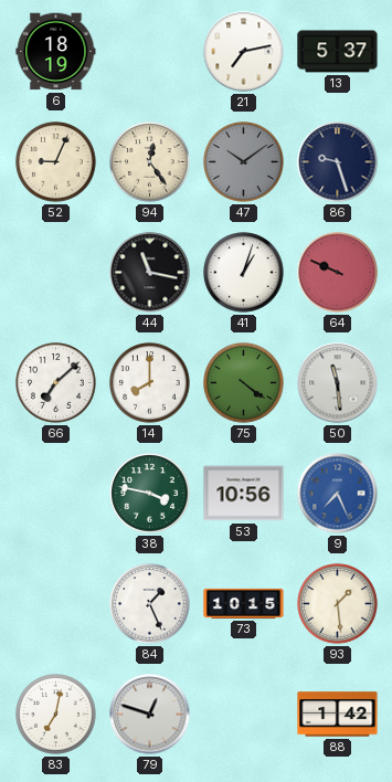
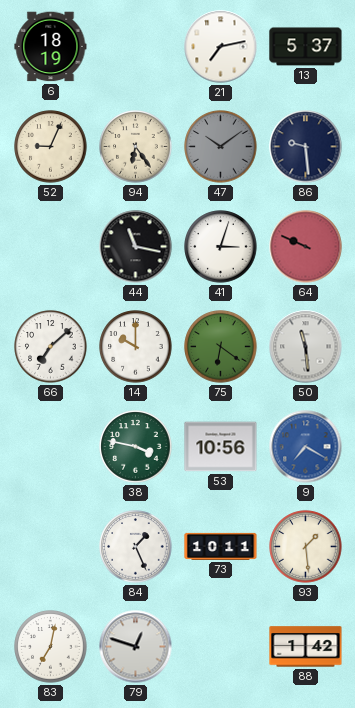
94: 12:24 -> 6:24
86: 9:27 -> 9:29
41: 1:03 -> 3:03
14: 8:00 -> 10:00
75: 4:21 -> 6:21
9: 7:26 -> 7:20
73: 10:15 -> 10:11
